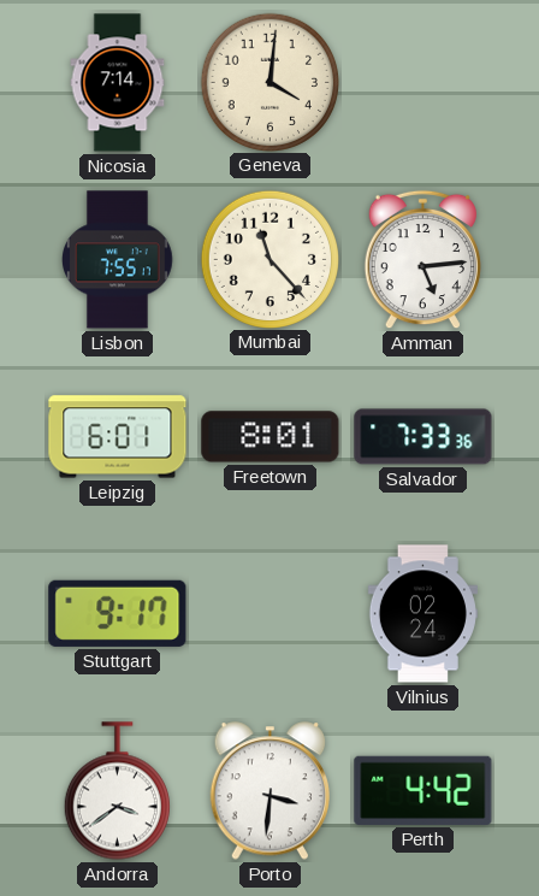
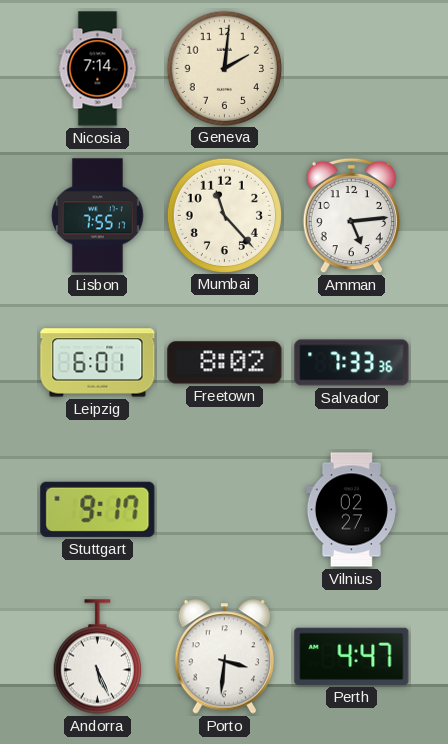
Geneva: 4:01 -> 2:01
Freetown: 8:01 -> 8:02
Vilnius: 02:24 -> 02:27
Andorra: 3:39 -> 5:26
Perth: 4:42 -> 4:47
